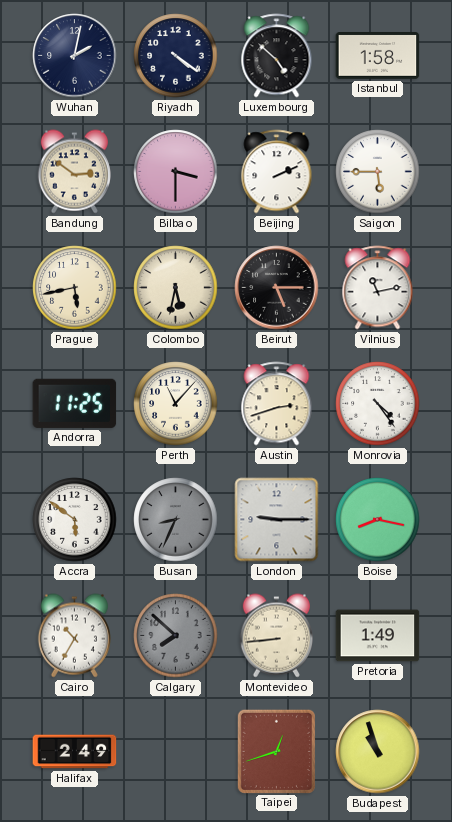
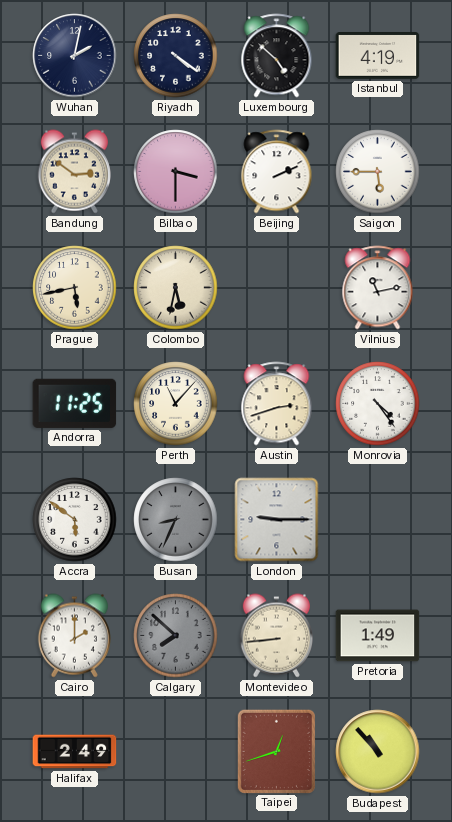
Istanbul: 1:58 -> 4:19
Beirut: 5:15 -> none
Boise: 8:17 -> none
Cairo: 10:35 -> 2:00
Budapest: 10:57 -> 10:53
